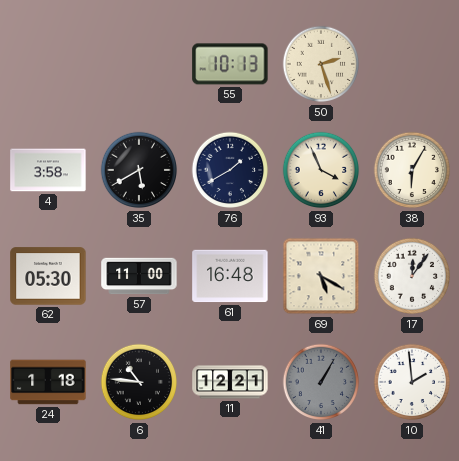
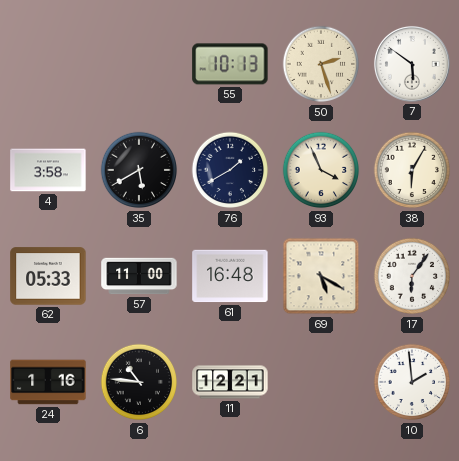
7: none -> 5:51
62: 05:30 -> 05:33
17: 12:06 -> 6:06
24: 1:18 -> 1:16
41: 1:05 -> none
